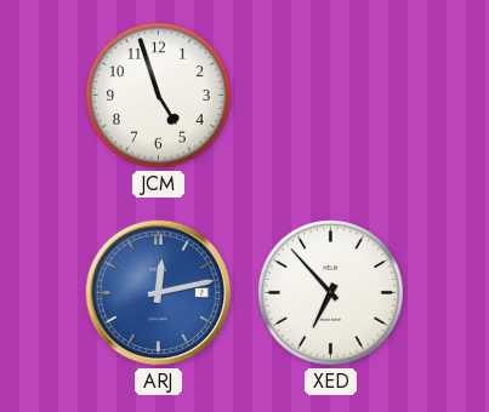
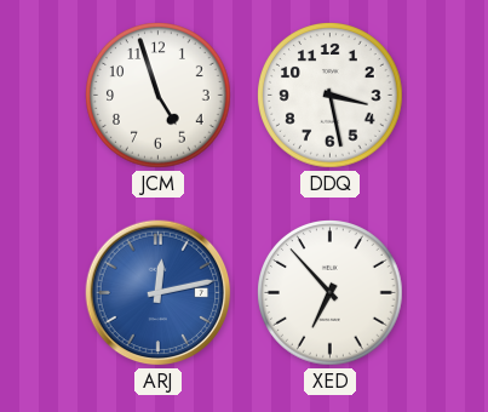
DDQ: none -> 3:28
